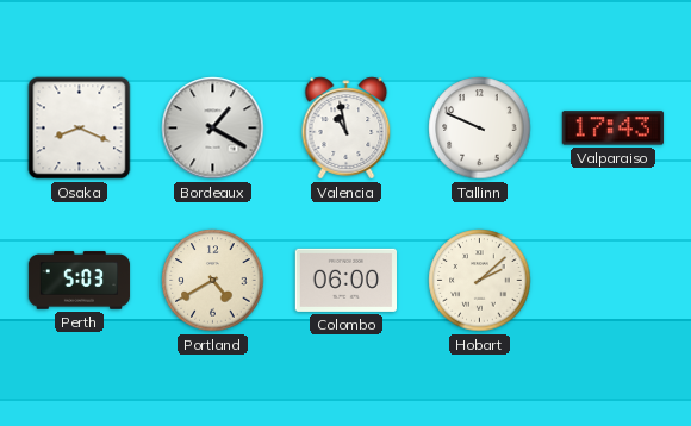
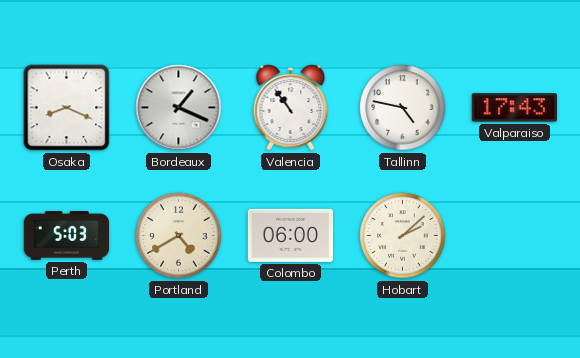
Bordeaux: 1:20 -> 1:19
Valencia: 10:58 -> 10:54
Tallinn: 9:49 -> 4:47
